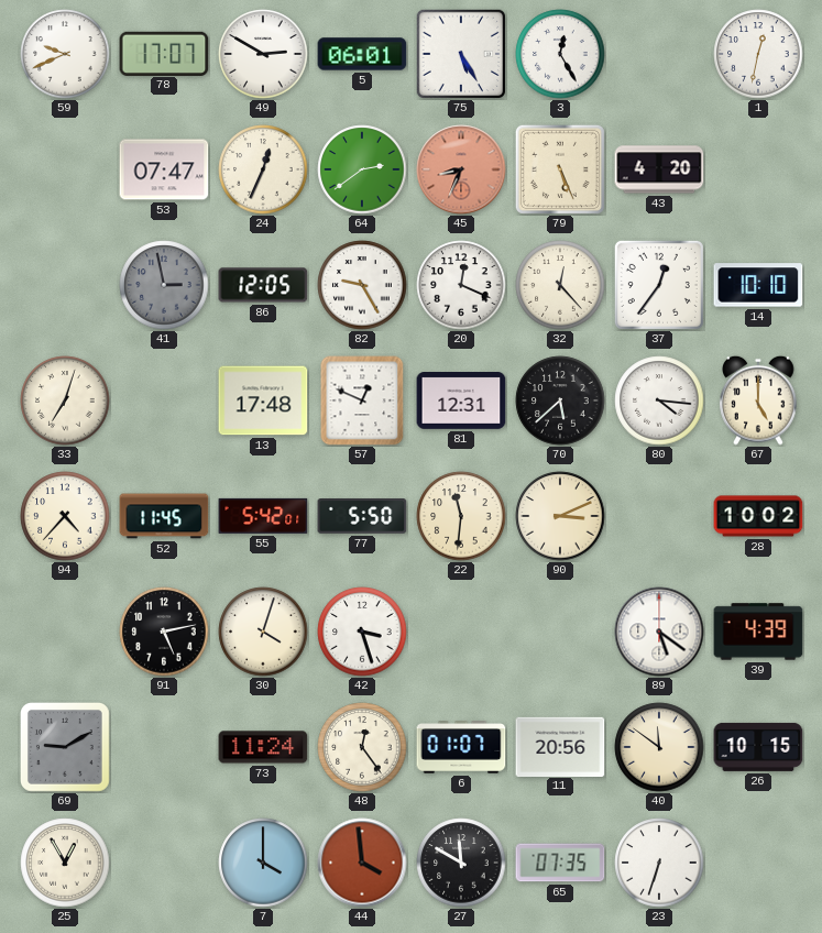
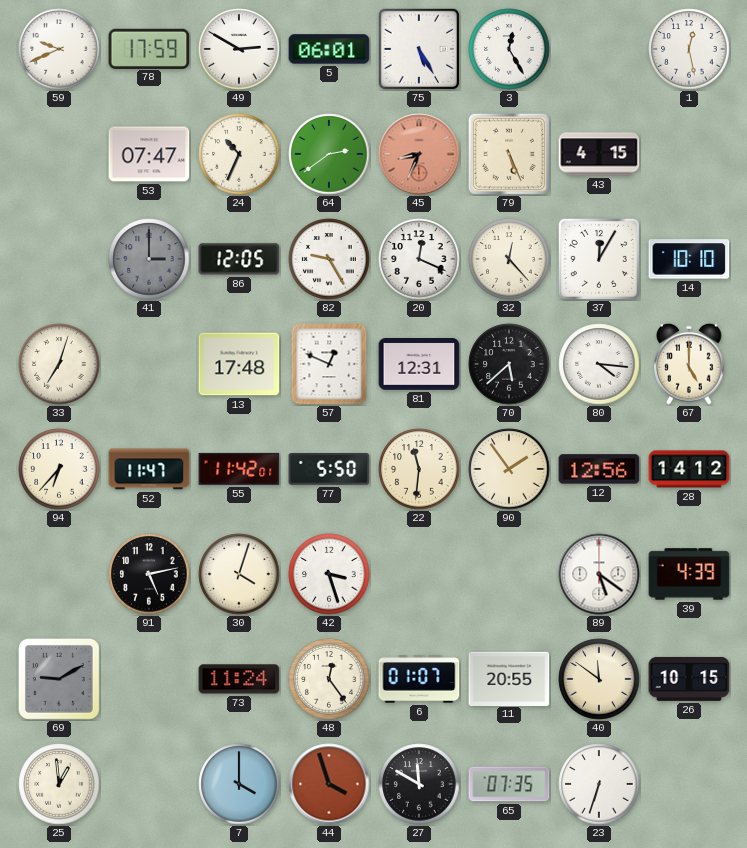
78: 17:07 -> 17:59
1: 12:32 -> 12:28
24: 12:34 -> 10:34
43: 4:20 -> 4:15
41: 2:58 -> 3:00
37: 12:36 -> 12:05
94: 4:37 -> 6:37
52: 11:45 -> 11:47
55: 5:42 -> 11:42
90: 3:11 -> 1:54
12: none -> 12:56
28: 10:02 -> 14:12
11: 20:56 -> 20:55
25: 12:55 -> 12:59
44: 3:59 -> 3:57
